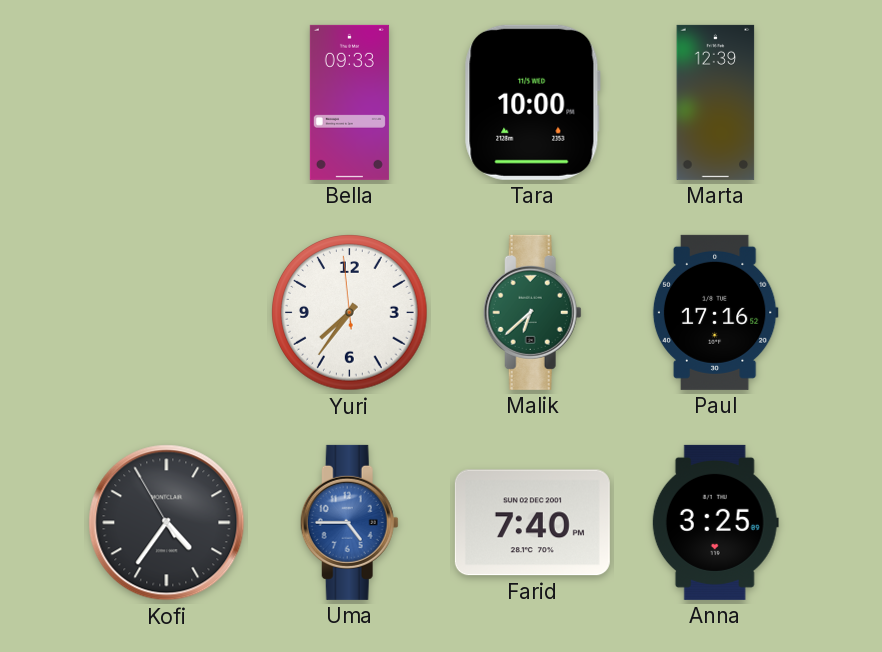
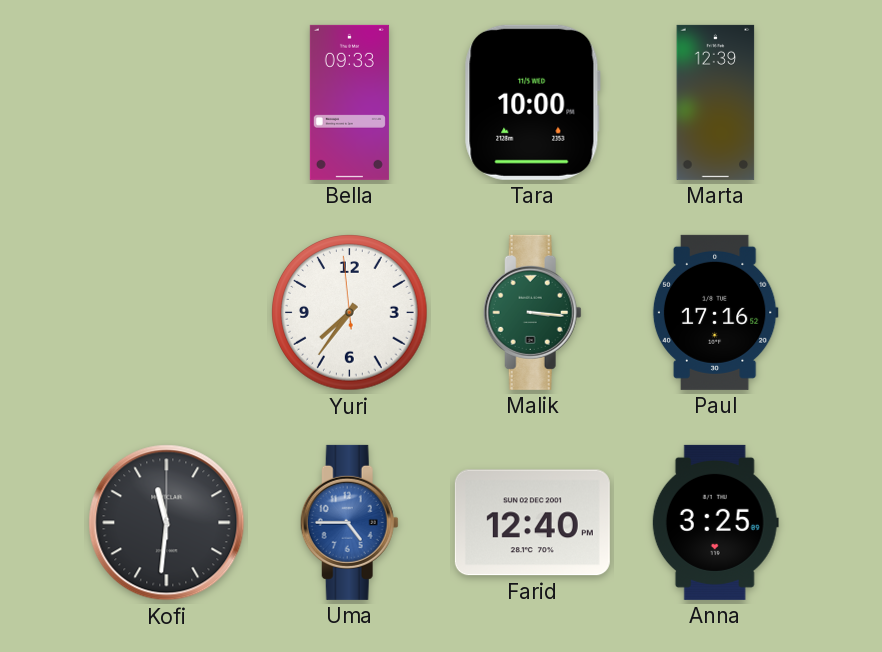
Malik: 6:38 -> 3:16
Kofi: 4:35 -> 11:31
Farid: 7:40 -> 12:40
